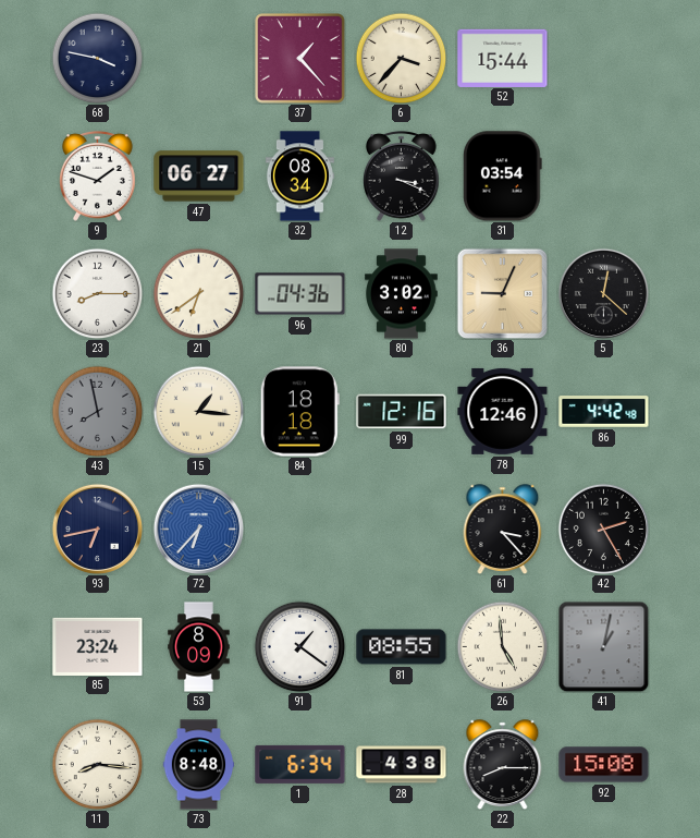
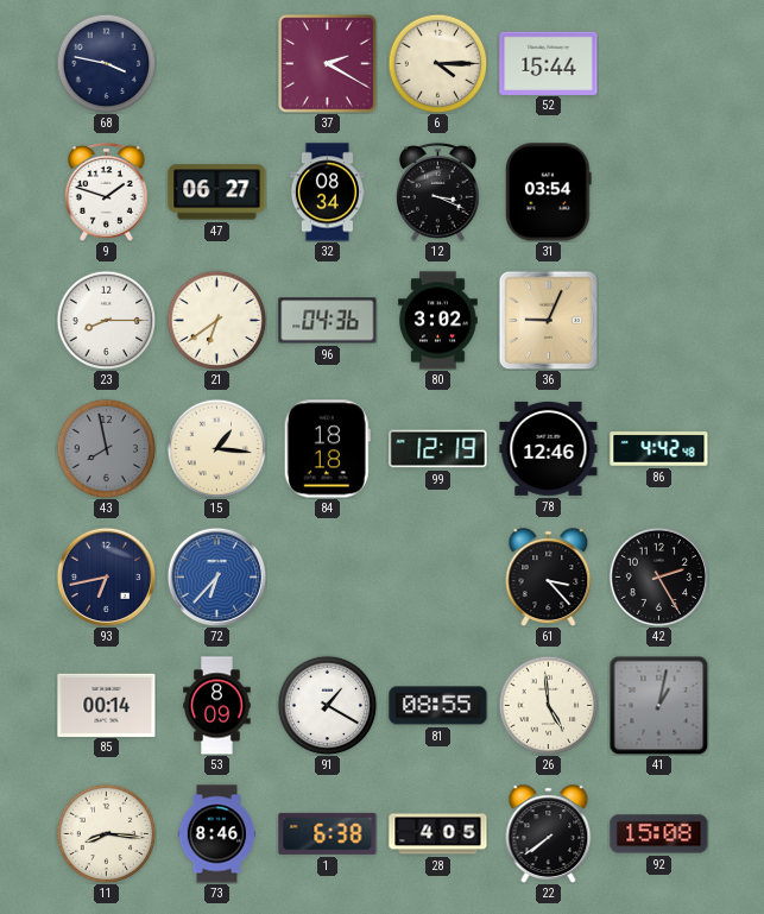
37: 1:23 -> 2:20
6: 3:37 -> 4:15
5: 12:22 -> none
99: 12:16 -> 12:19
85: 23:24 -> 00:14
91: 1:21 -> 1:20
73: 8:48 -> 8:46
1: 6:34 -> 6:38
28: 4:38 -> 4:05
22: 8:15 -> 7:39
